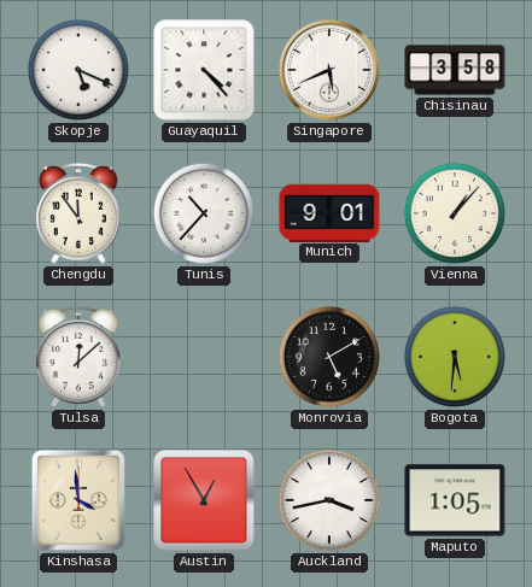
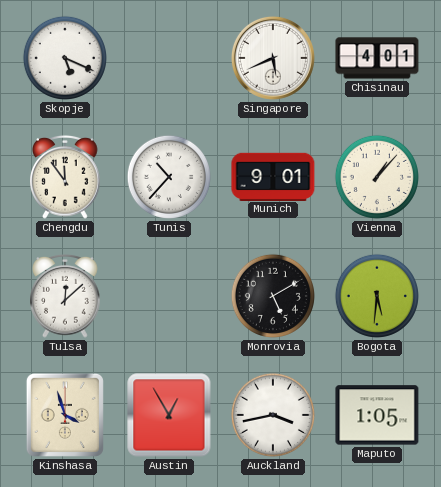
Guayaquil: 4:23 -> none
Chisinau: 3:58 -> 4:01
Kinshasa: 3:59 -> 3:57
